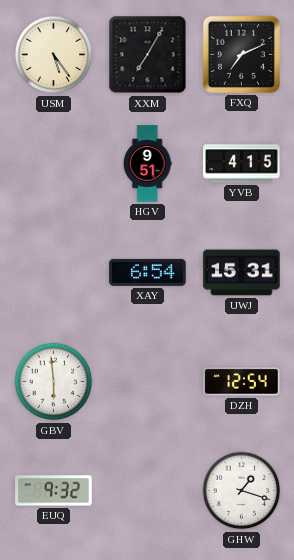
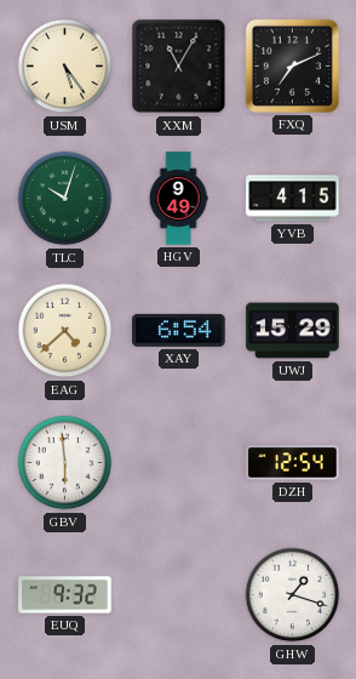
XXM: 7:05 -> 11:05
TLC: none -> 10:03
HGV: 9:51 -> 9:49
EAG: none -> 4:38
UWJ: 15:31 -> 15:29
